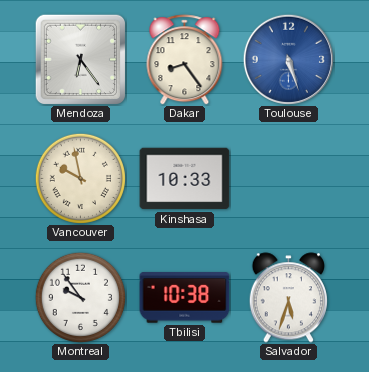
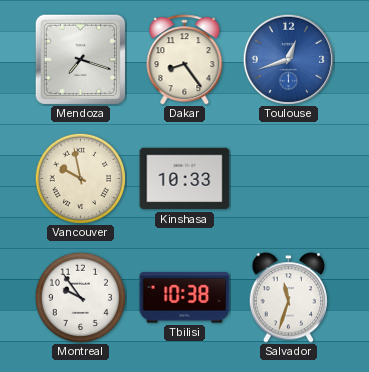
Mendoza: 6:24 -> 7:18
Toulouse: 5:27 -> 12:42
Salvador: 5:33 -> 11:33
